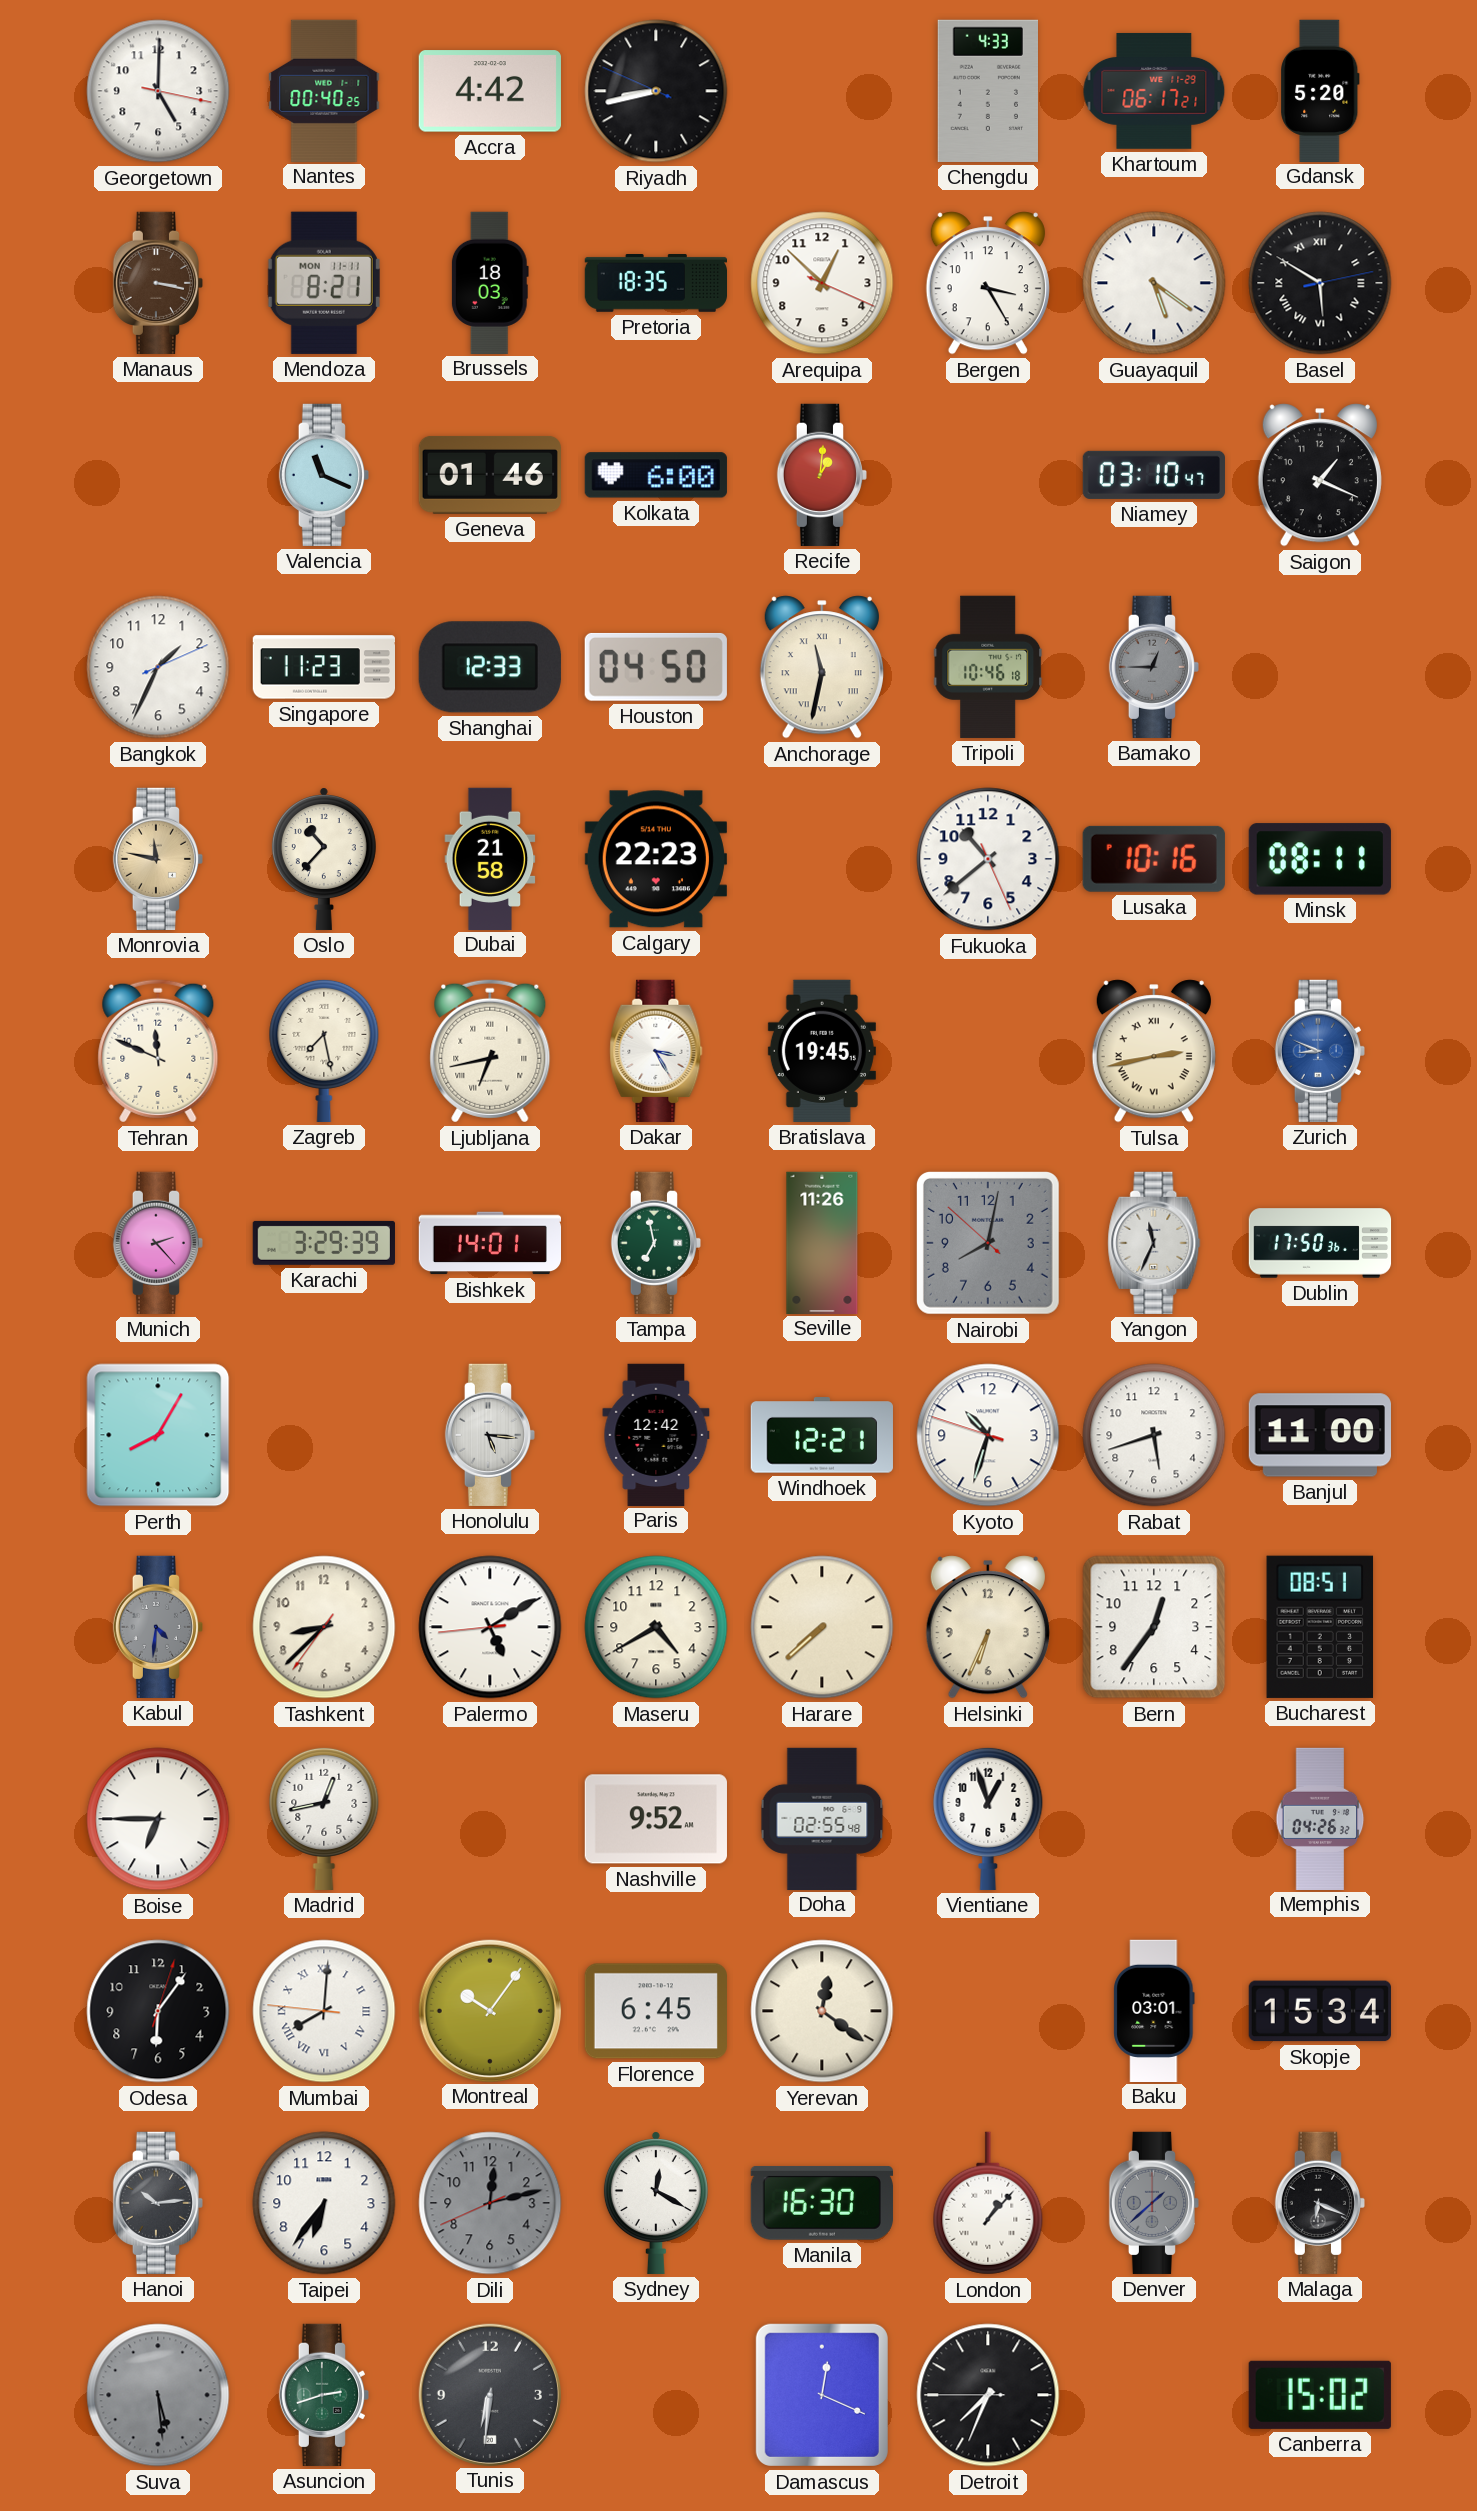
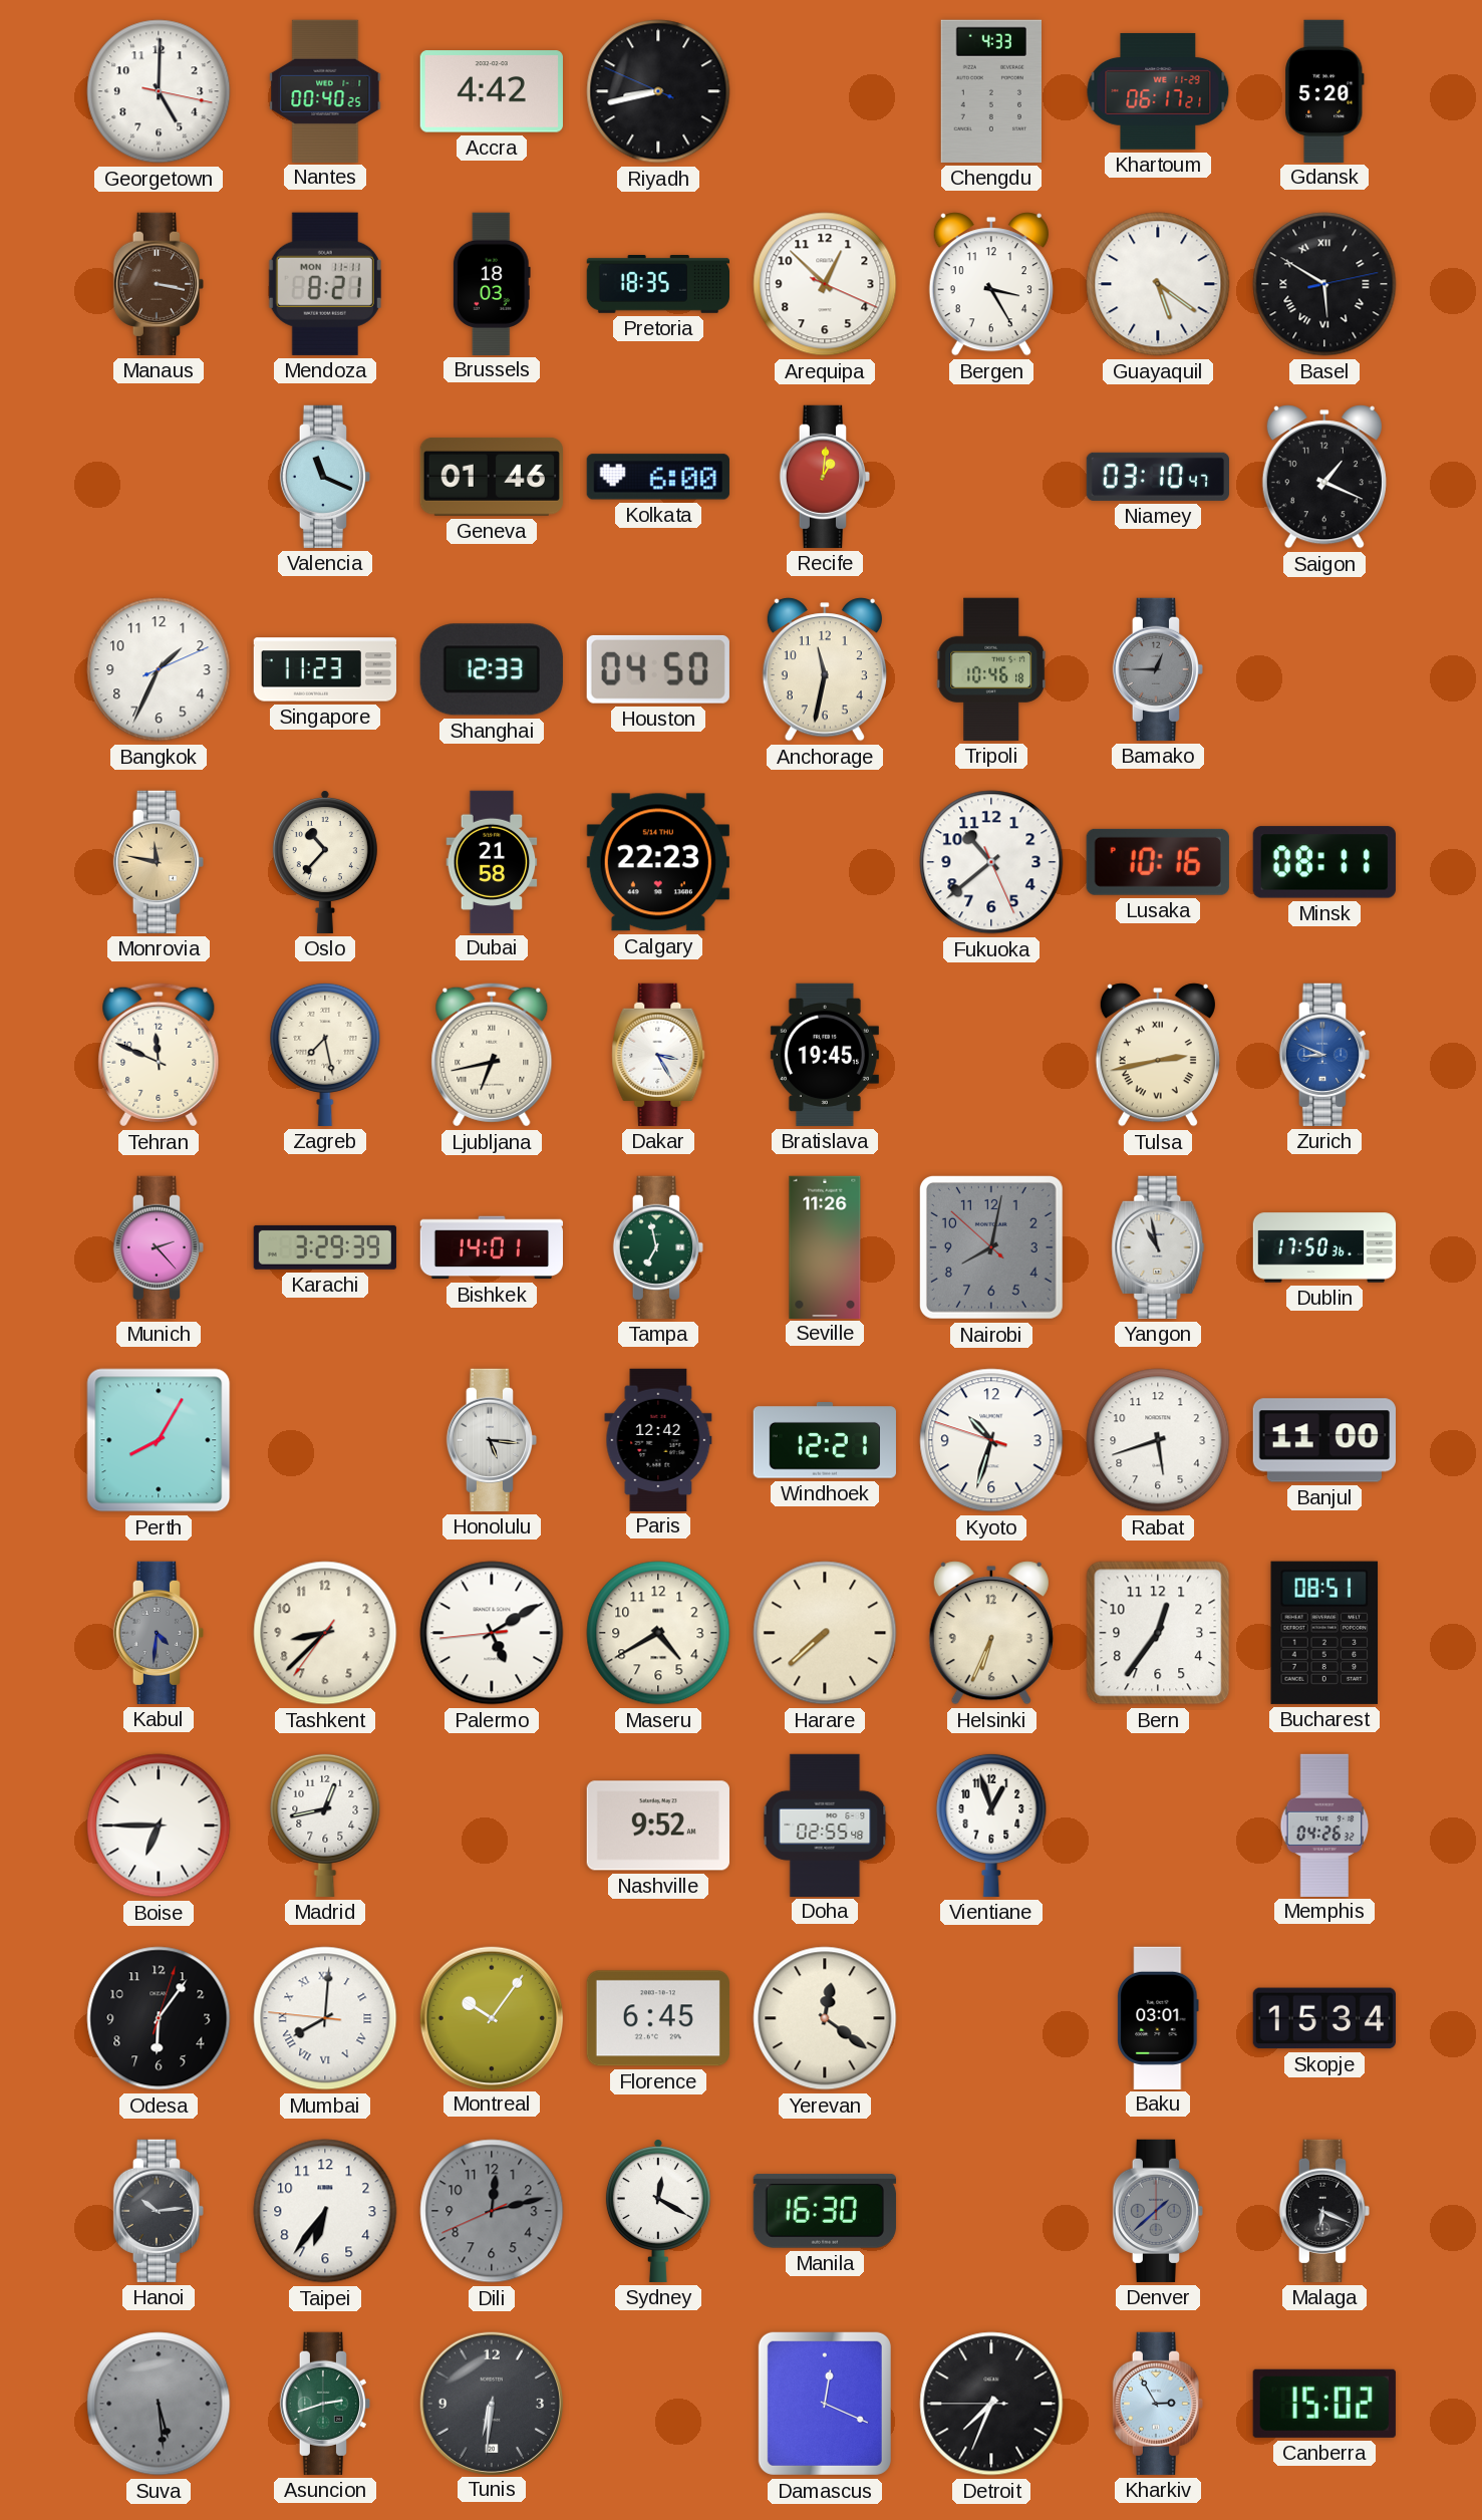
Anchorage numerals: Roman -> Arabic
Yangon: 11:34 -> 10:58
London: 1:07 -> none
Kharkiv: none -> 2:55
